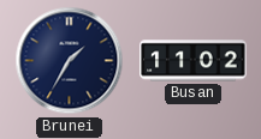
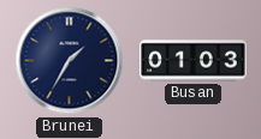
Busan: 11:02 -> 01:03
